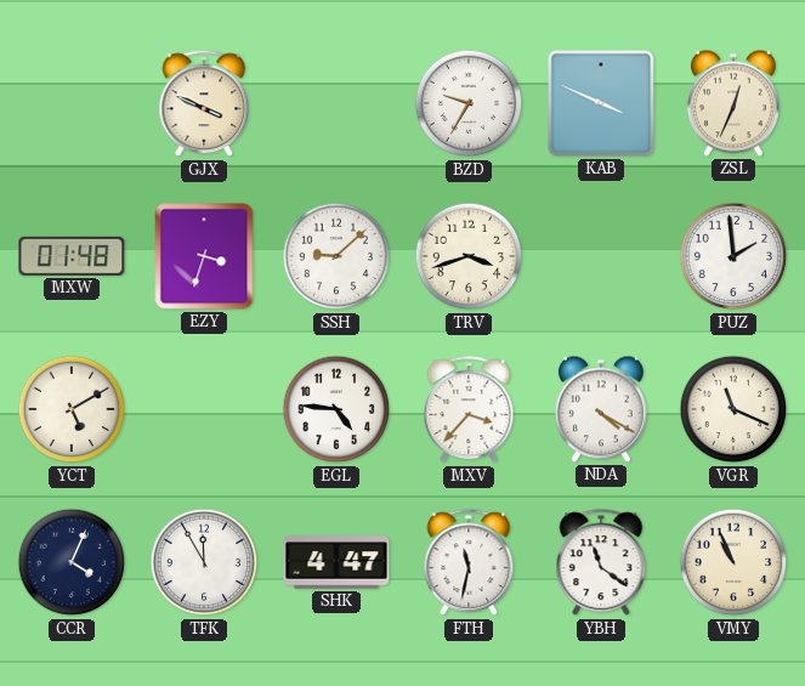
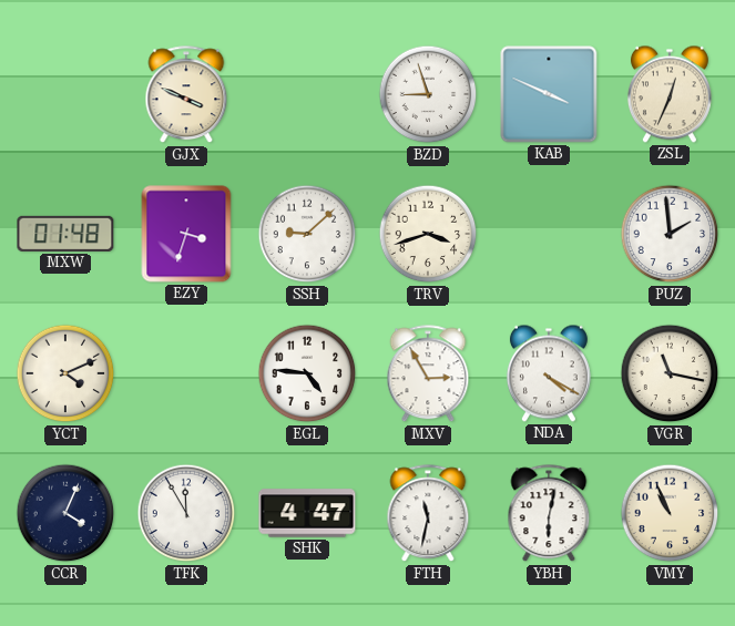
BZD: 9:35 -> 8:57
YCT: 5:10 -> 4:11
MXV: 3:37 -> 2:55
VGR: 11:19 -> 11:17
YBH: 11:21 -> 6:02
